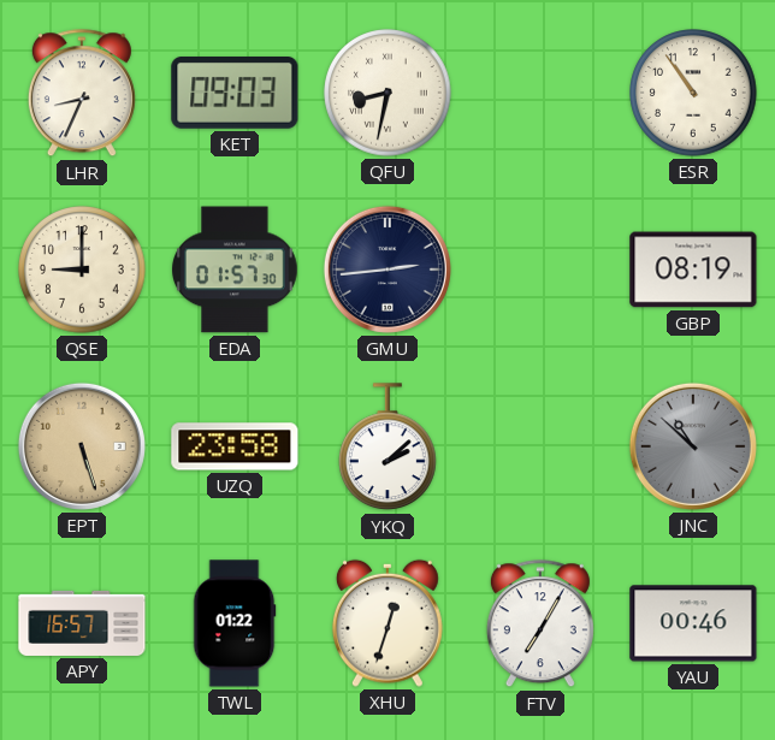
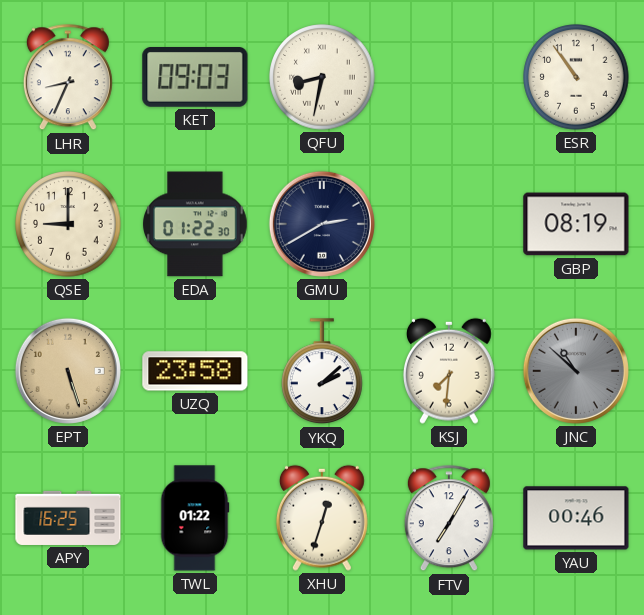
EDA: 01:57 -> 01:22
GMU: 2:44 -> 2:40
KSJ: none -> 7:31
APY: 16:57 -> 16:25
